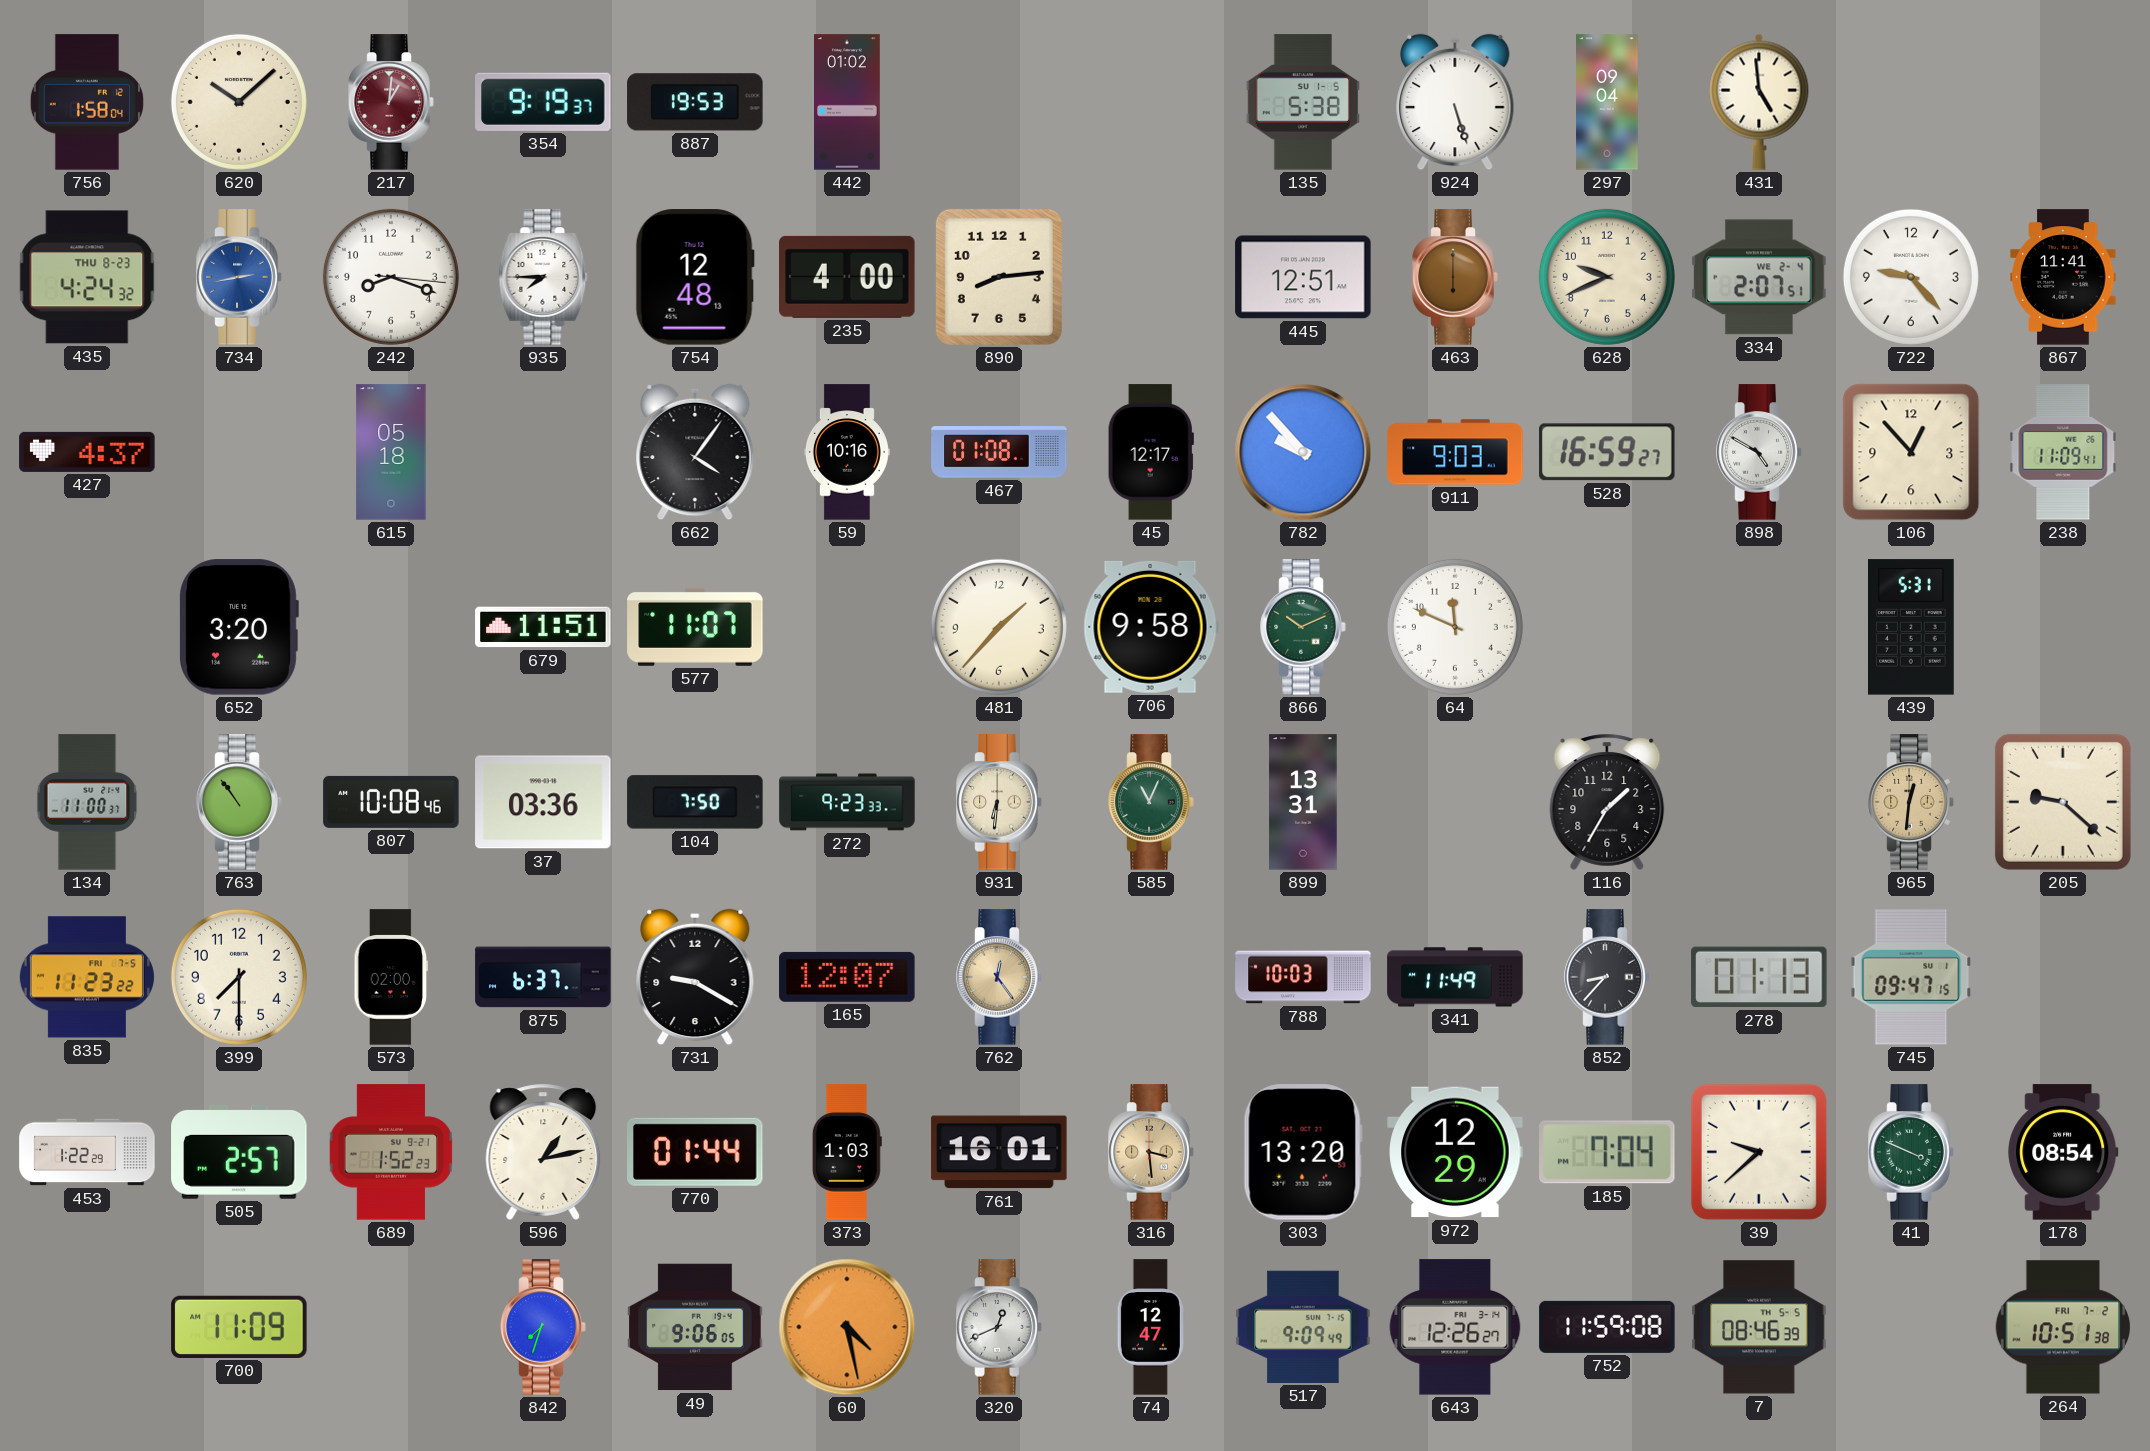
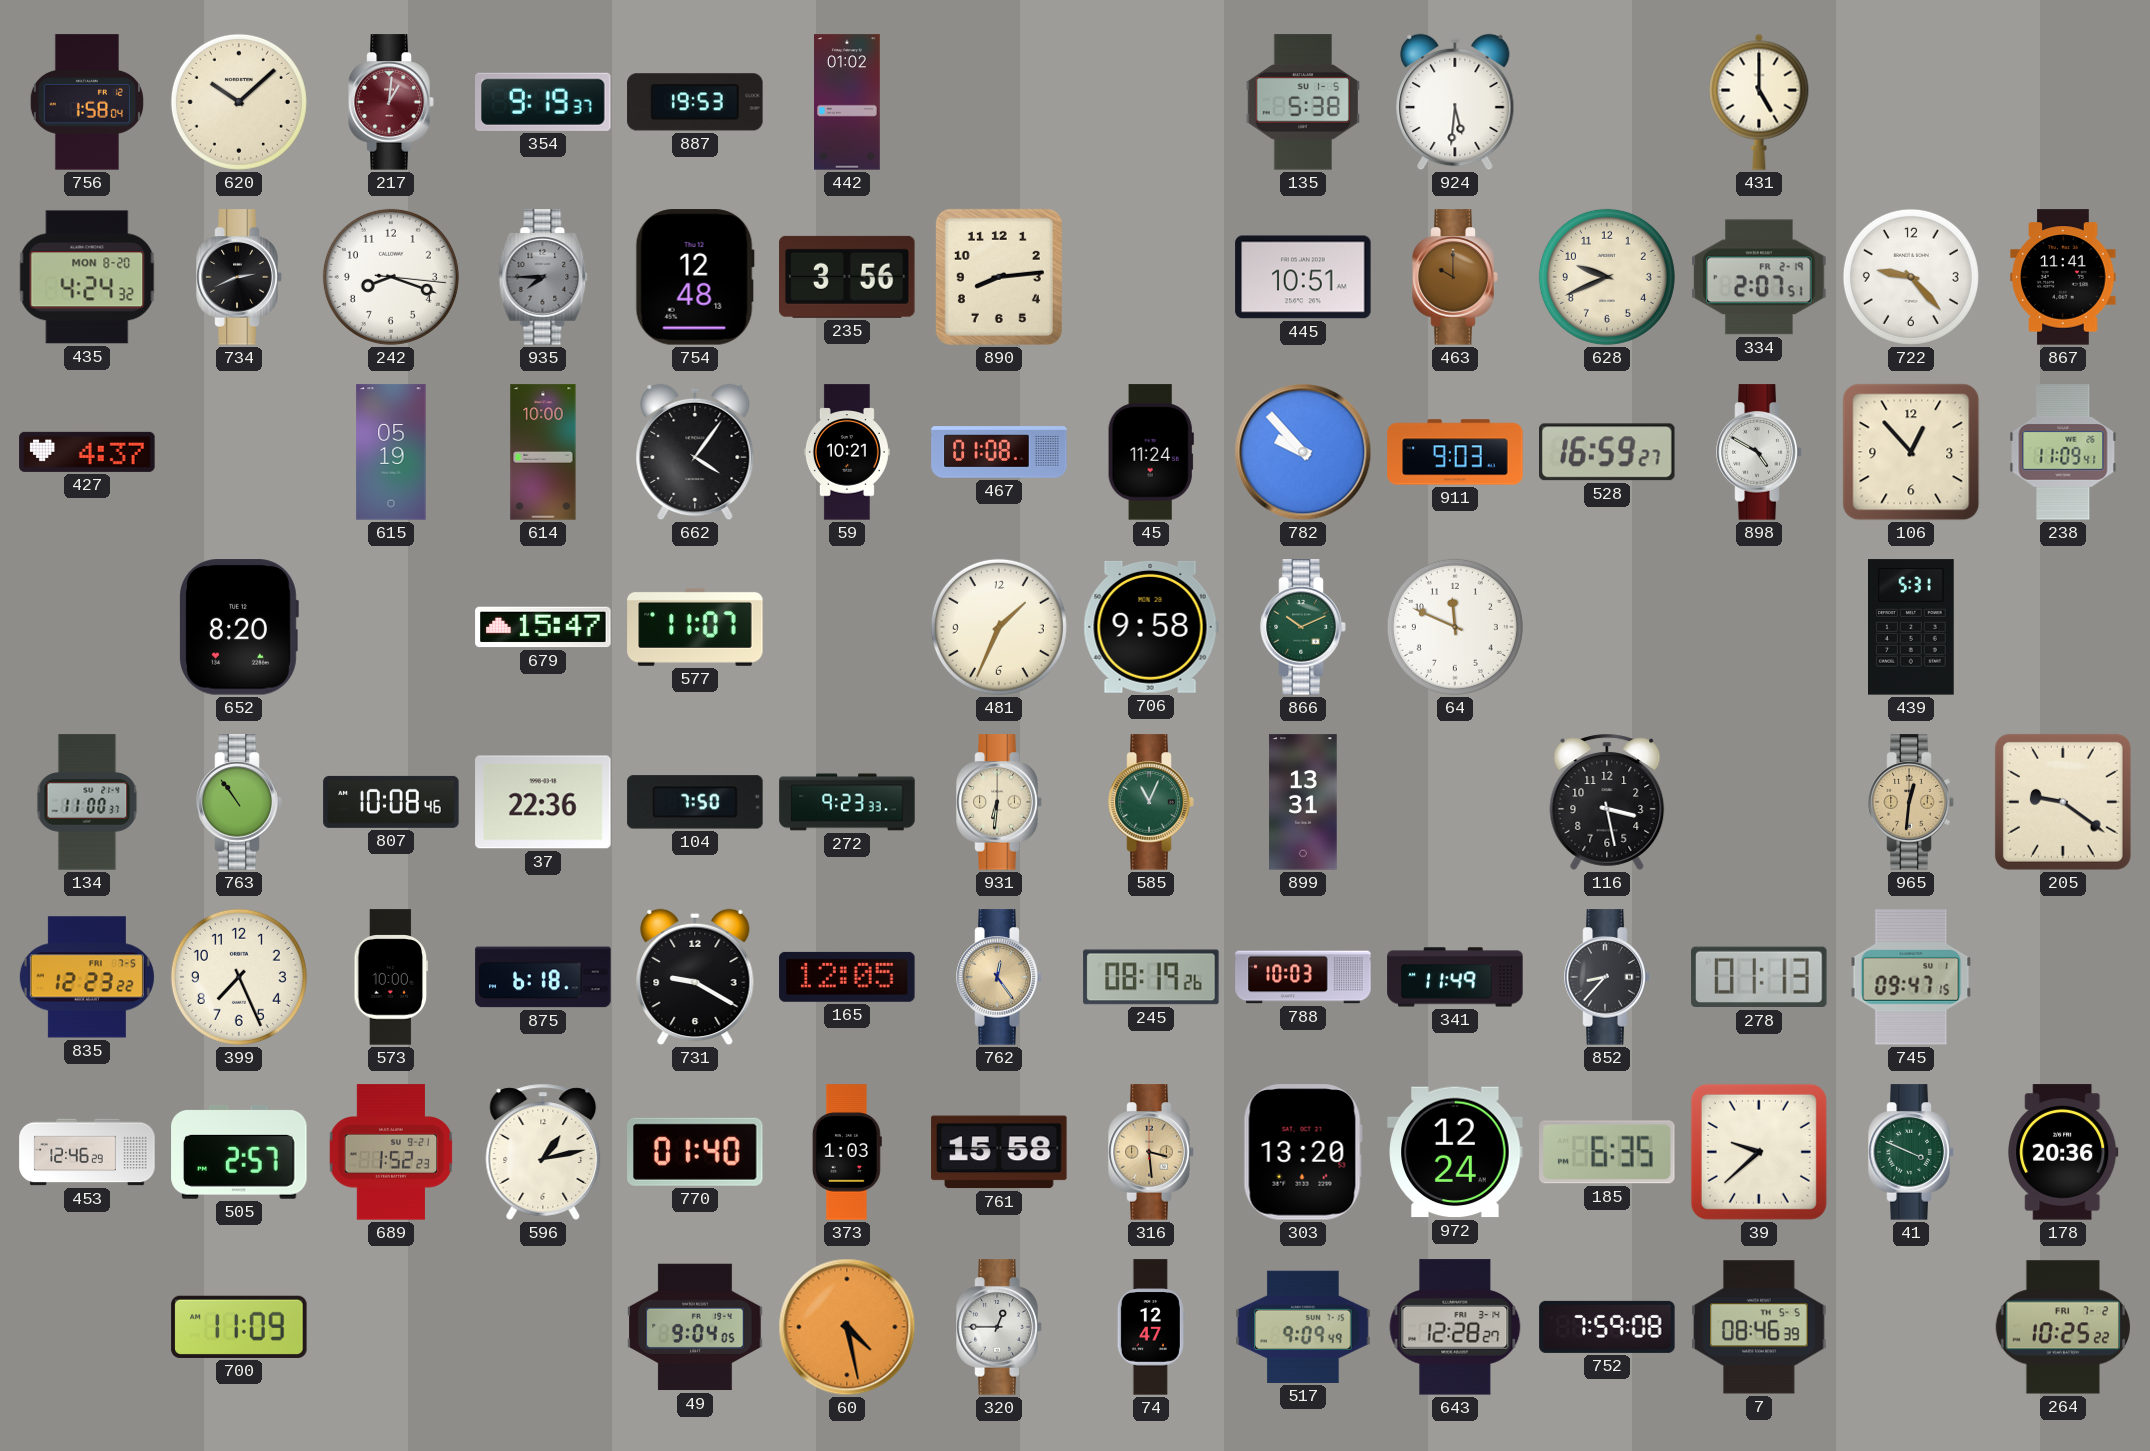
924: 5:27 -> 5:31
297: 09:04 -> none
431: 4:59 -> 5:00
435 date: THU 8-23 -> MON 8-20
734: 2:43 -> 2:41
734 dial: blue -> black
935 dial: white -> grey
235: 4:00 -> 3:56
445: 12:51 -> 10:51
463: 6:00 -> 10:00
334 date: WE 2-4 -> FR 2-19
615: 05:18 -> 05:19
614: none -> 10:00
59: 10:16 -> 10:21
45: 12:17 -> 11:24
652: 3:20 -> 8:20
679: 11:51 -> 15:47
481: 1:37 -> 1:34
37: 03:36 -> 22:36
116: 1:35 -> 3:28
205: 9:22 -> 9:21
835: 11:23 -> 12:23
399: 7:30 -> 7:26
573: 02:00 -> 10:00
875: 6:37 -> 6:18
165: 12:07 -> 12:05
245: none -> 08:19
453: 1:22 -> 12:46
770: 01:44 -> 01:40
761: 16:01 -> 15:58
972: 12:29 -> 12:24
185: 7:04 -> 6:35
178: 08:54 -> 20:36
842: 7:33 -> none
49: 9:06 -> 9:04
320: 12:41 -> 12:45
643: 12:26 -> 12:28
752: 11:59 -> 7:59
264: 10:51 -> 10:25
